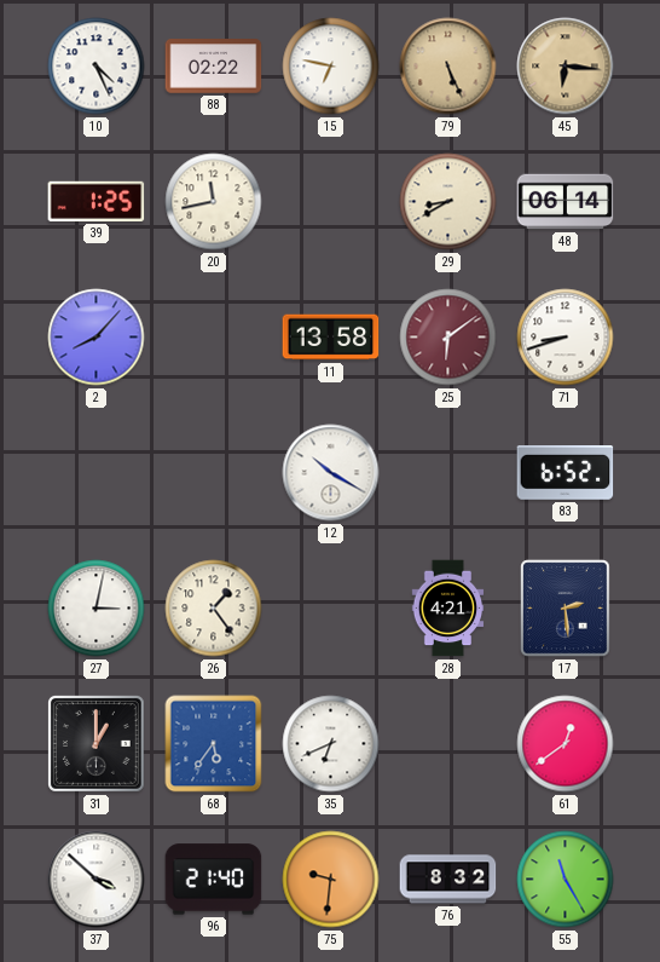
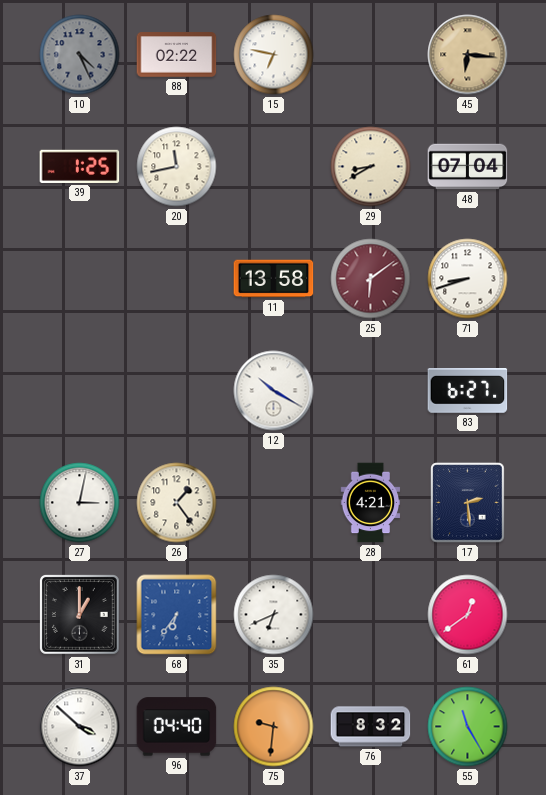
10 dial: white -> grey
79: 5:26 -> none
48: 06:14 -> 07:04
2: 8:07 -> none
83: 6:52 -> 6:27
68: 5:36 -> 6:36
96: 21:40 -> 04:40
